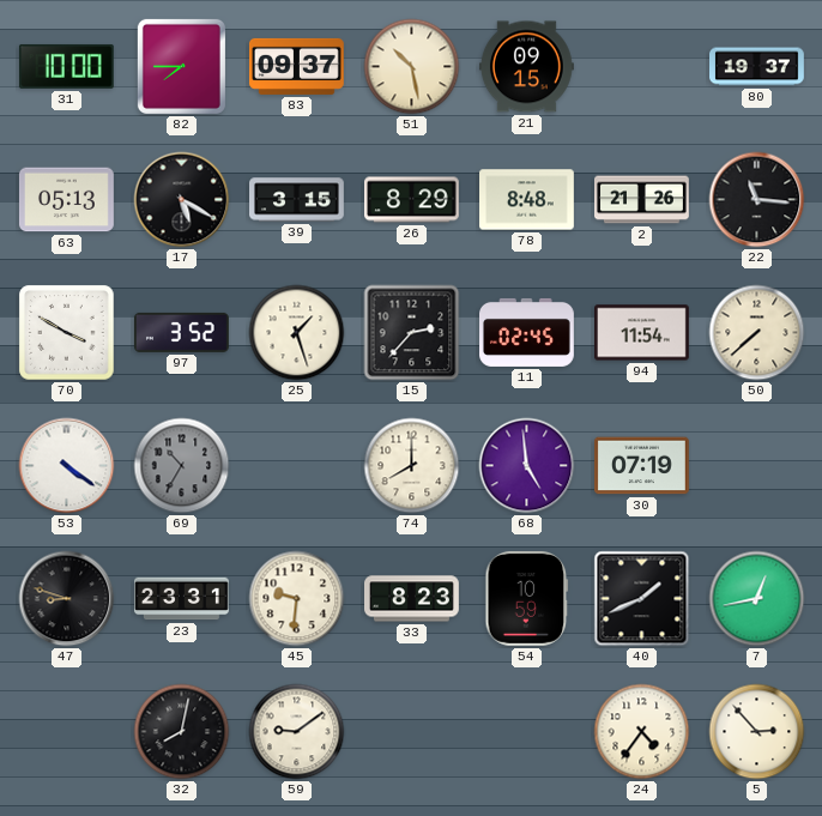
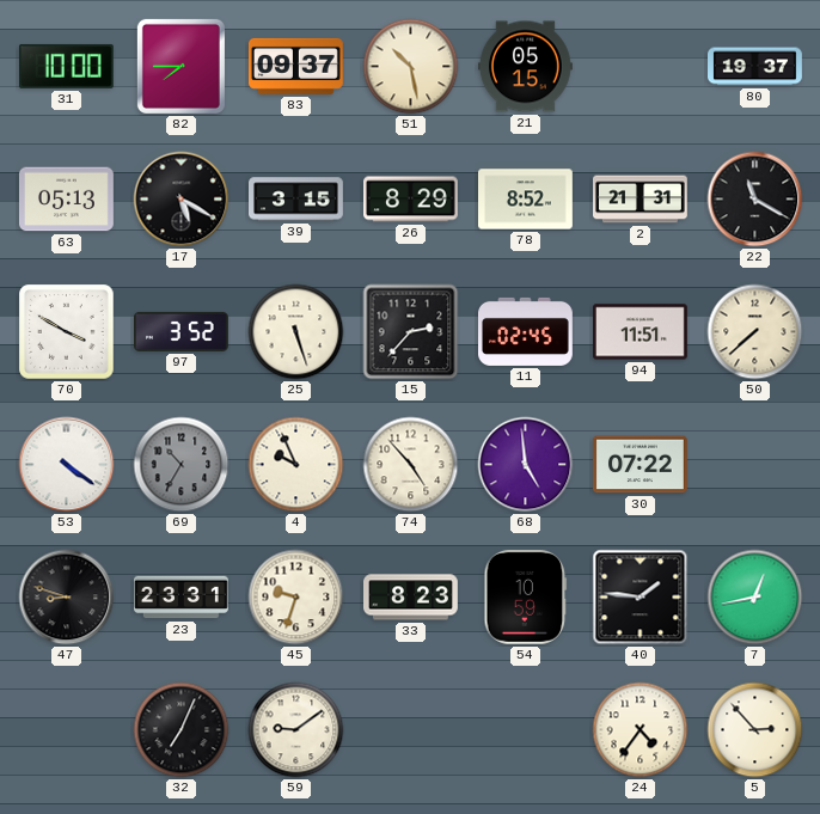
21: 09:15 -> 05:15
78: 8:48 -> 8:52
2: 21:26 -> 21:31
22: 11:16 -> 11:20
25: 1:27 -> 5:27
94: 11:54 -> 11:51
4: none -> 9:56
74: 8:00 -> 4:53
30: 07:19 -> 07:22
45: 9:31 -> 9:33
40: 1:41 -> 1:46
32: 8:02 -> 7:04
